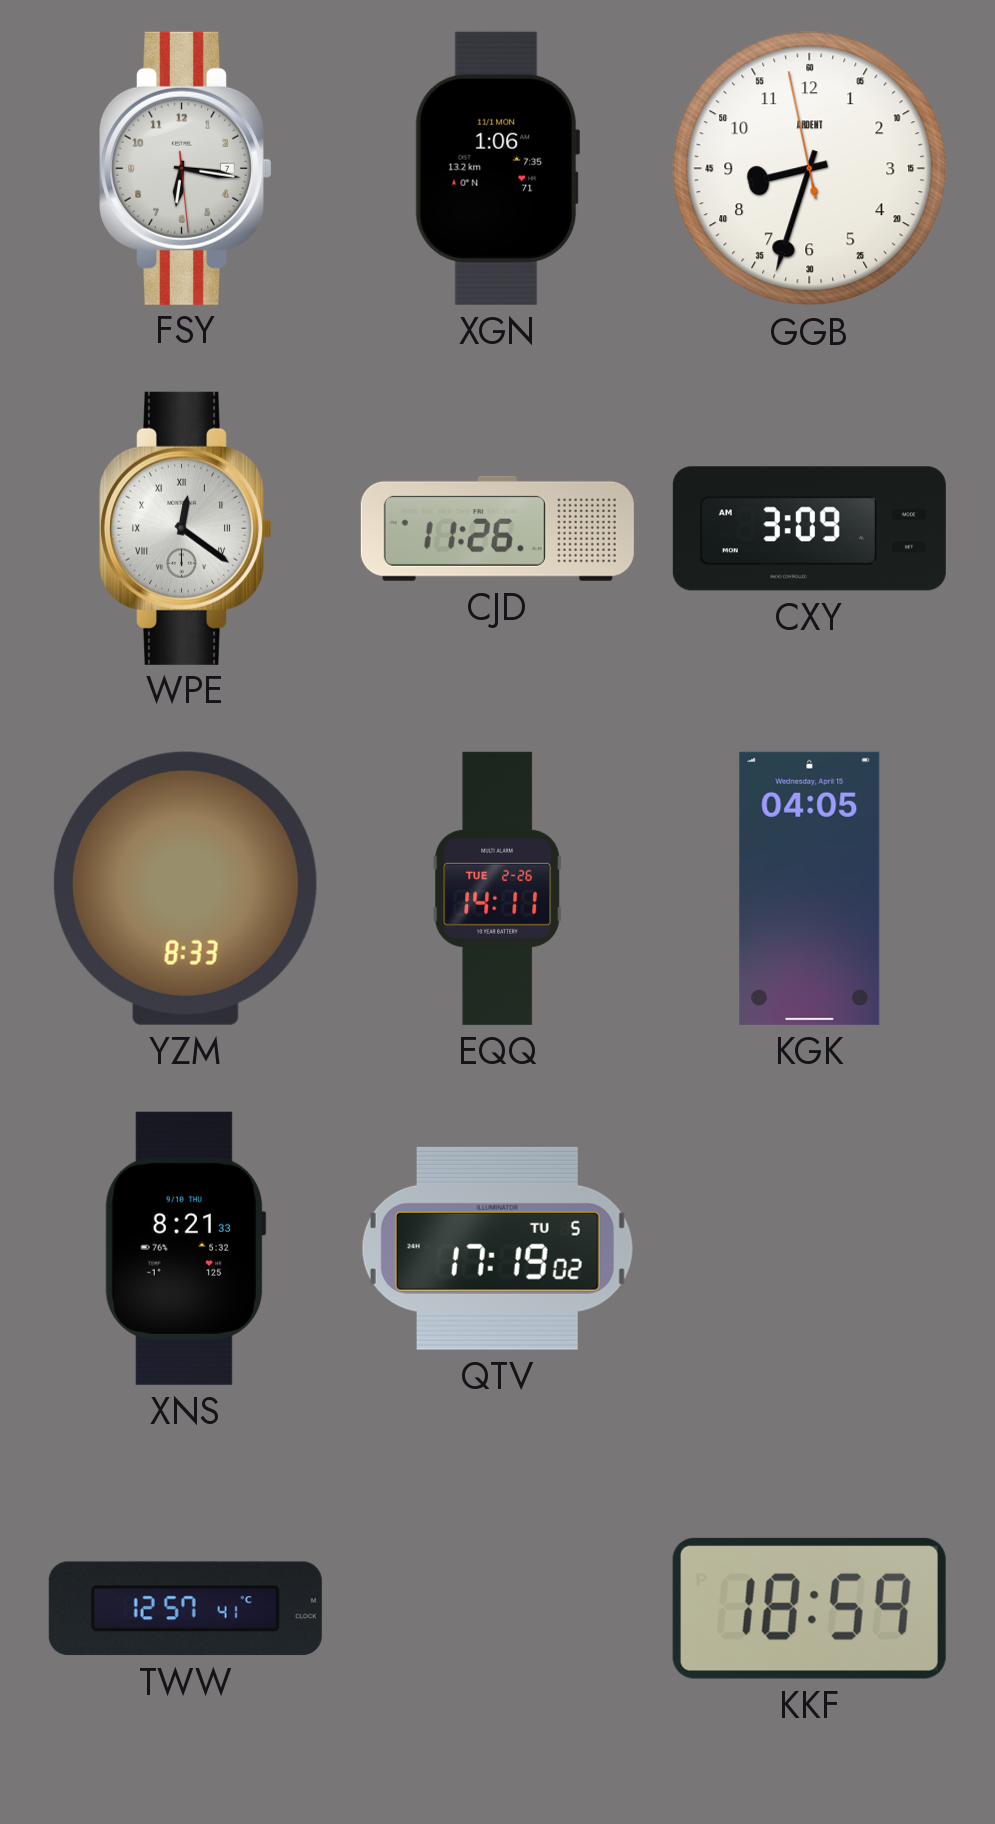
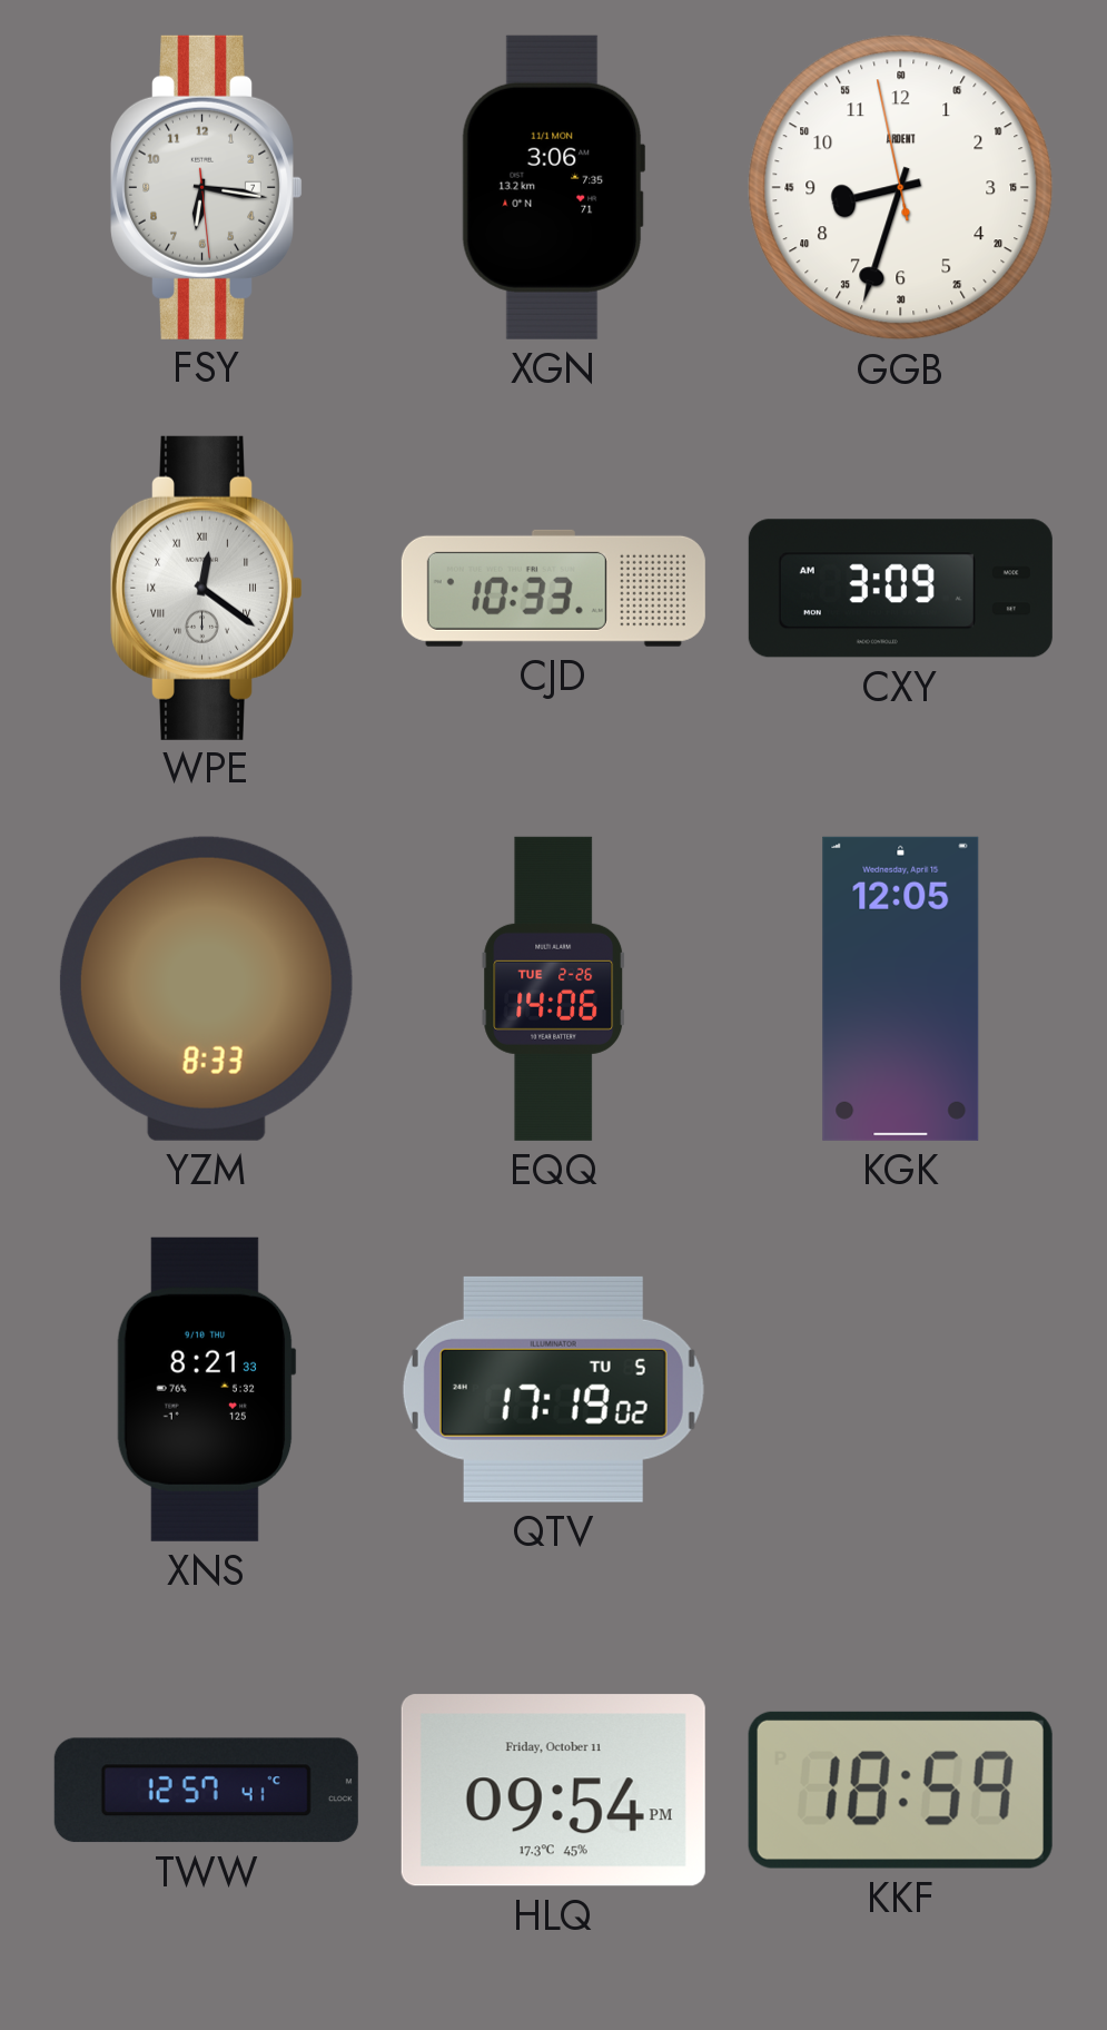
XGN: 1:06 -> 3:06
CJD: 11:26 -> 10:33
EQQ: 14:11 -> 14:06
KGK: 04:05 -> 12:05
HLQ: none -> 09:54
